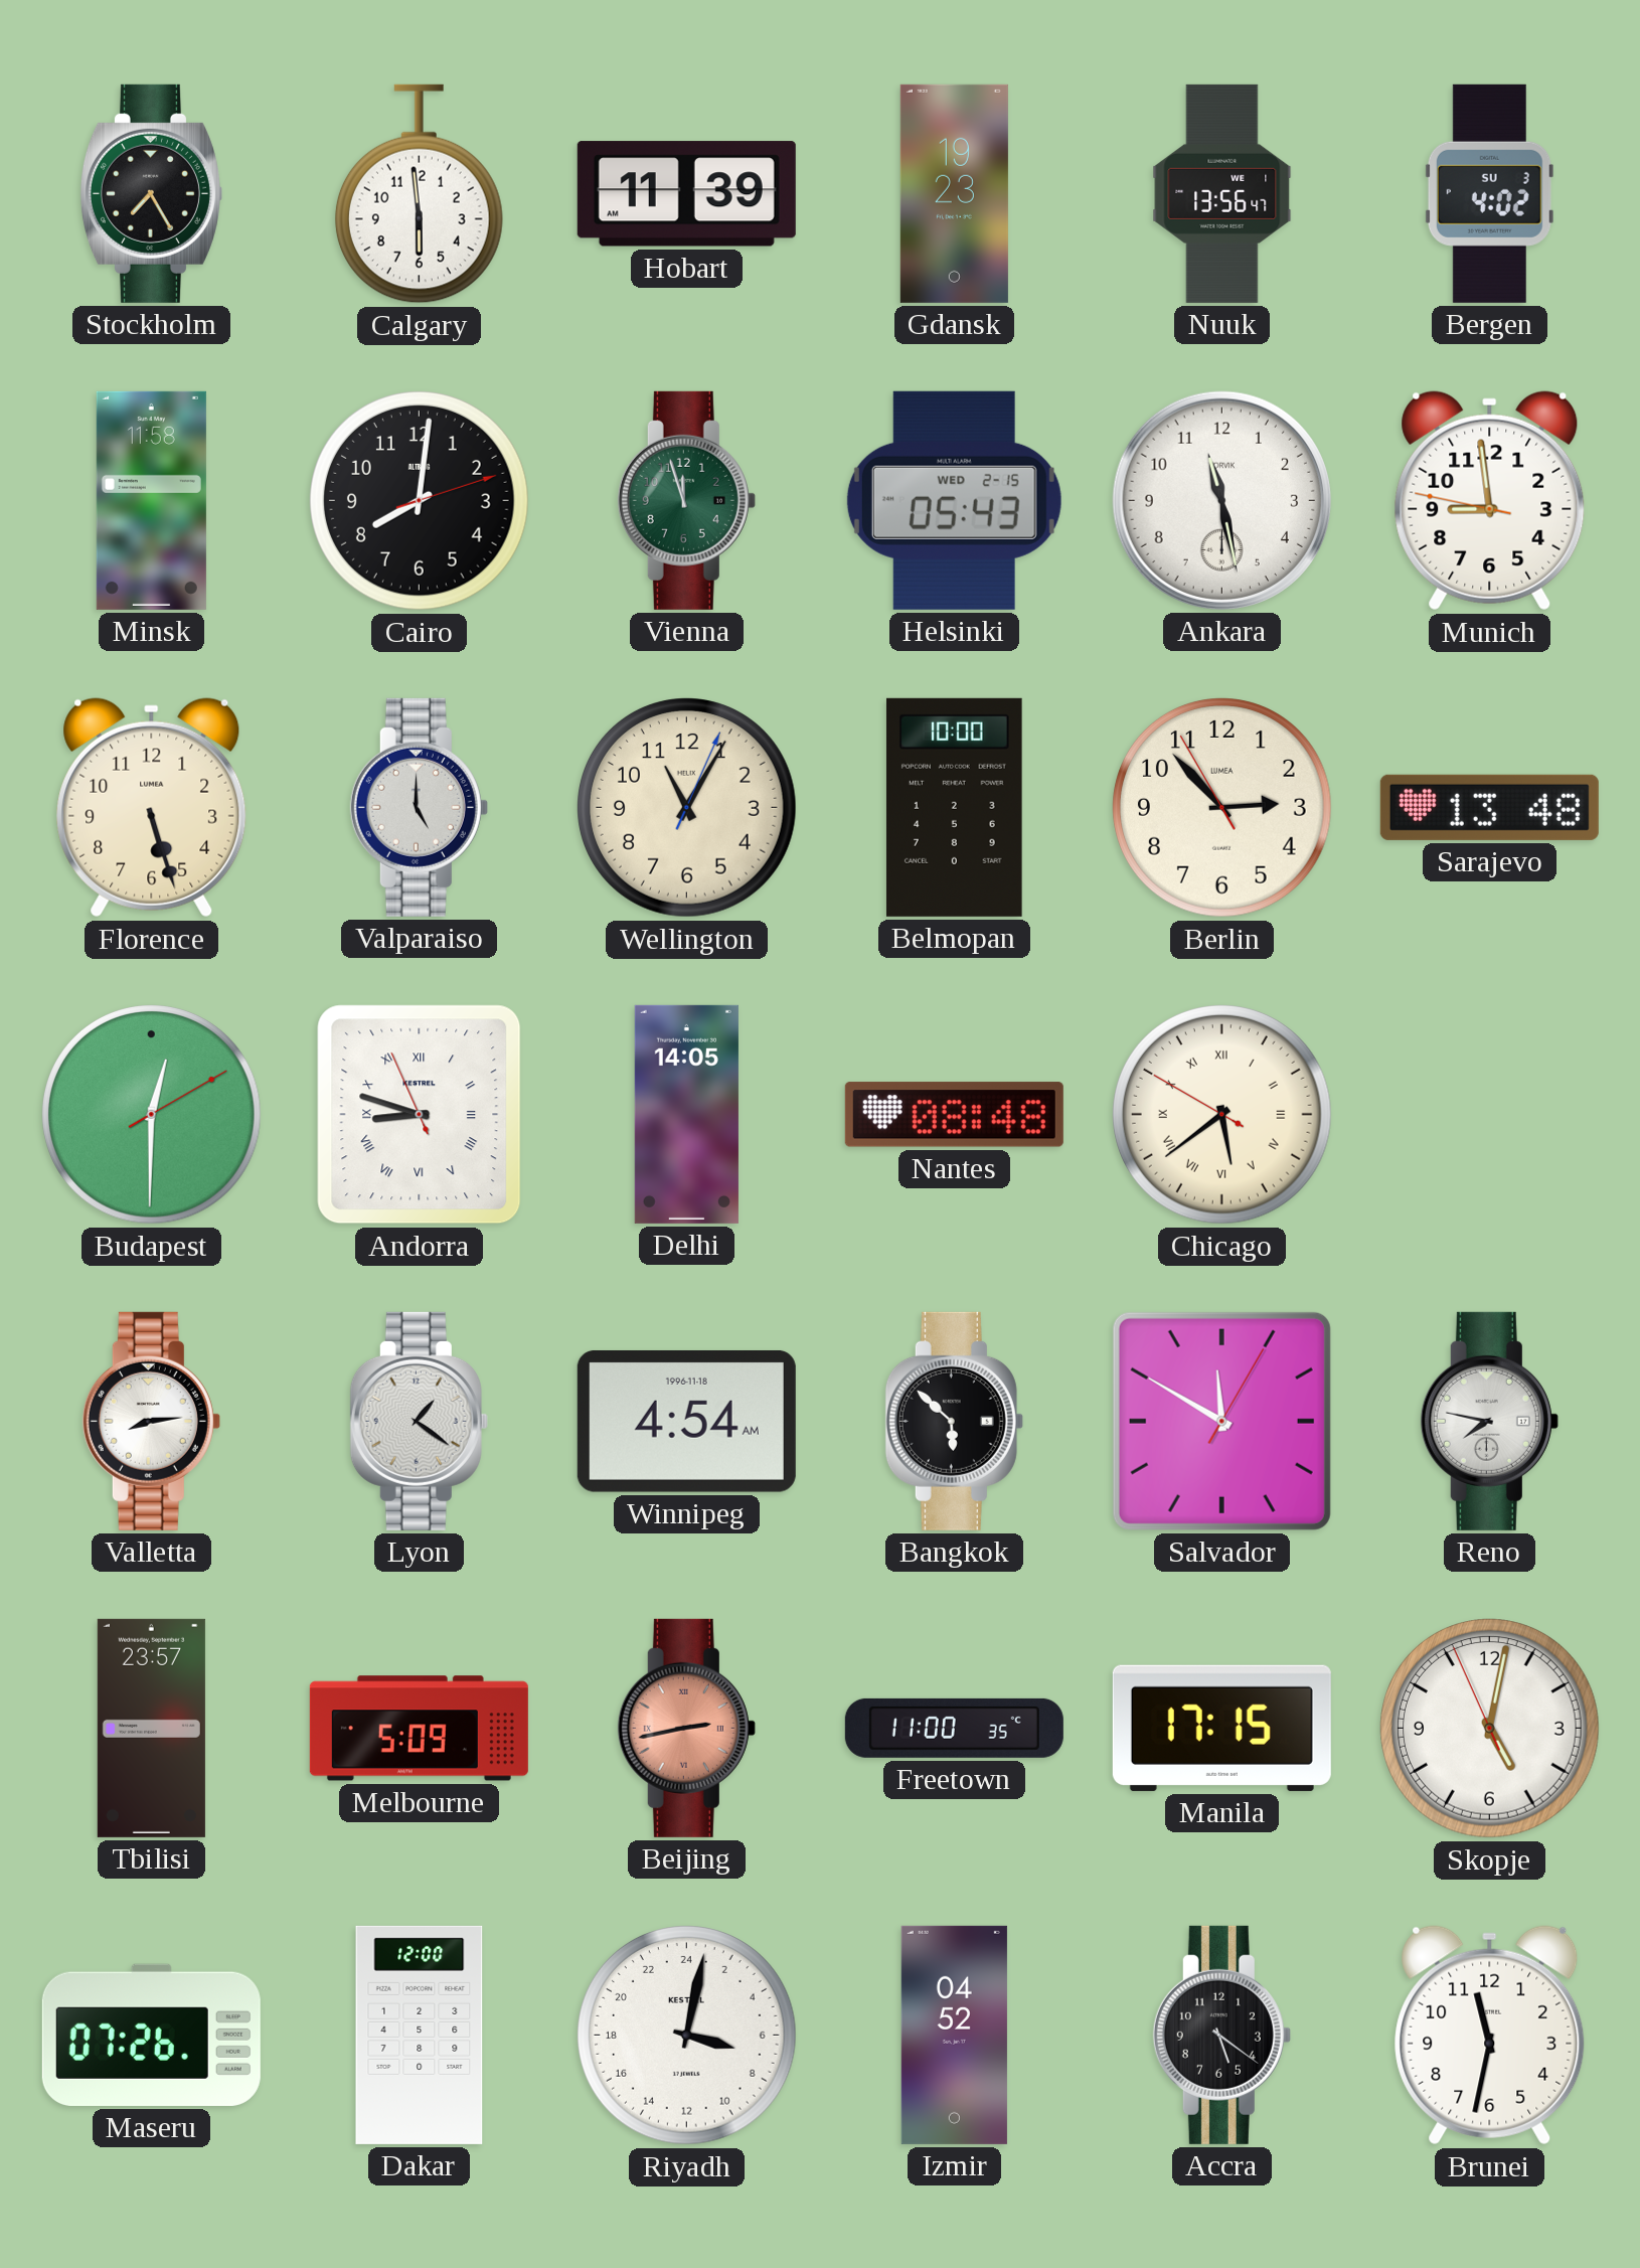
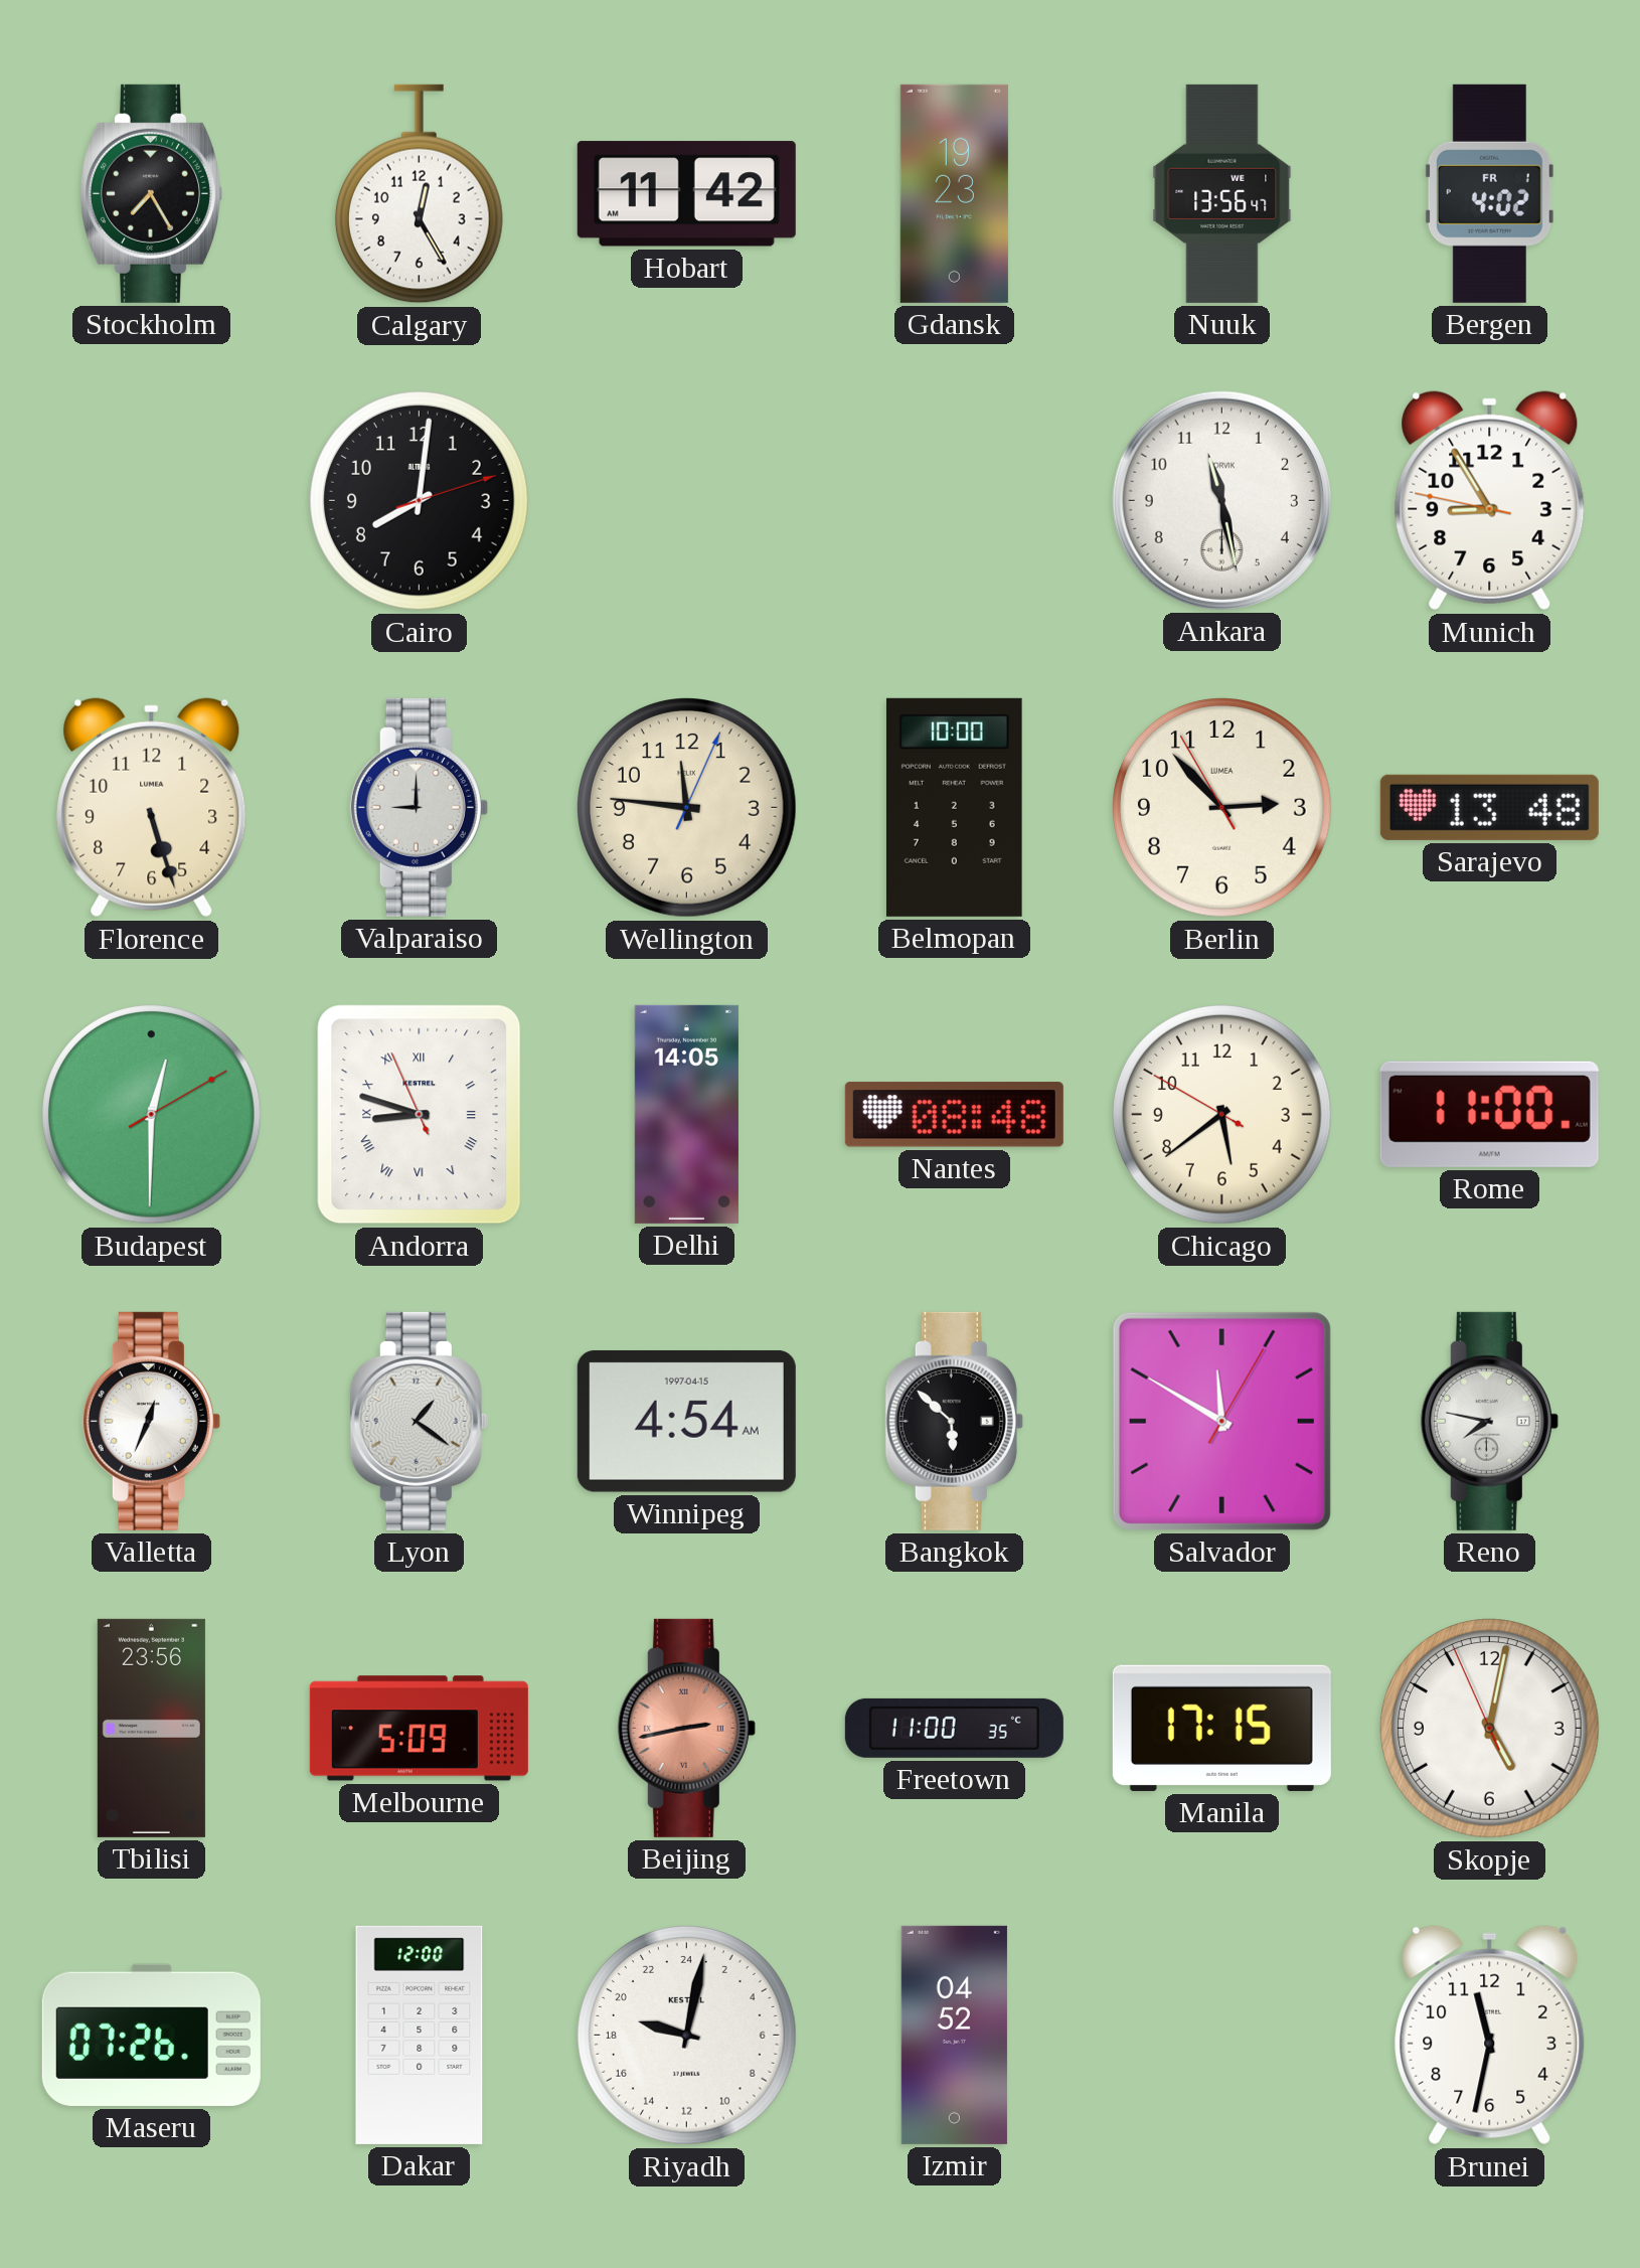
Calgary: 5:59 -> 12:25
Hobart: 11:39 -> 11:42
Bergen date: SU 3 -> FR 1
Minsk: 11:58 -> none
Vienna: 11:57 -> none
Helsinki: 05:43 -> none
Munich: 8:58 -> 8:54
Valparaiso: 5:00 -> 9:00
Wellington: 11:05 -> 11:46
Chicago numerals: Roman -> Arabic
Rome: none -> 11:00
Valletta: 8:14 -> 12:34
Winnipeg date: 1996-11-18 -> 1997-04-15
Tbilisi: 23:57 -> 23:56
Riyadh: 7:02 -> 19:02
Accra: 5:21 -> none
